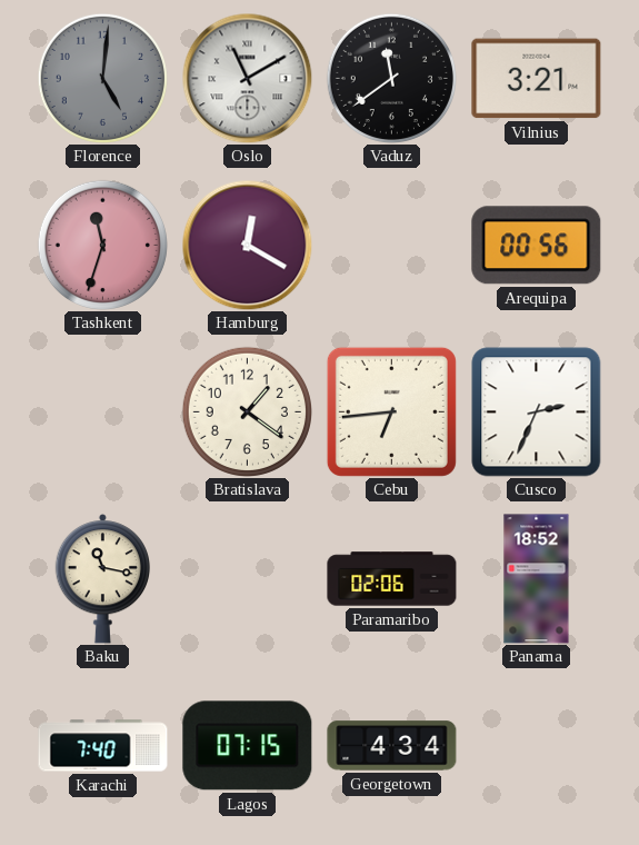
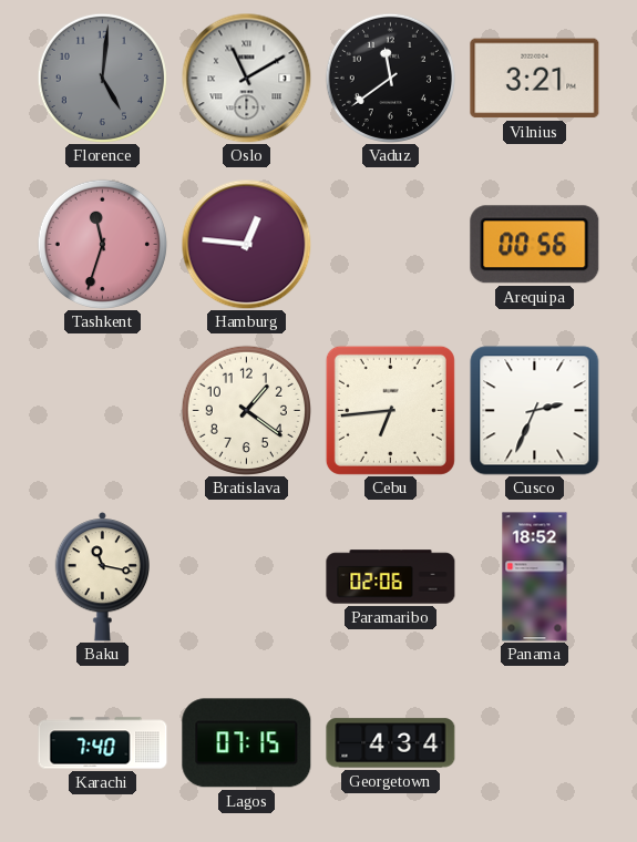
Hamburg: 12:20 -> 12:46
